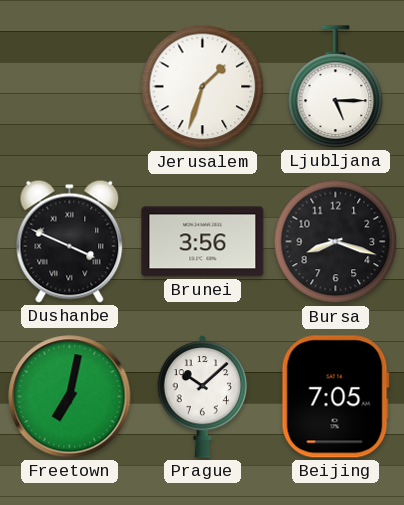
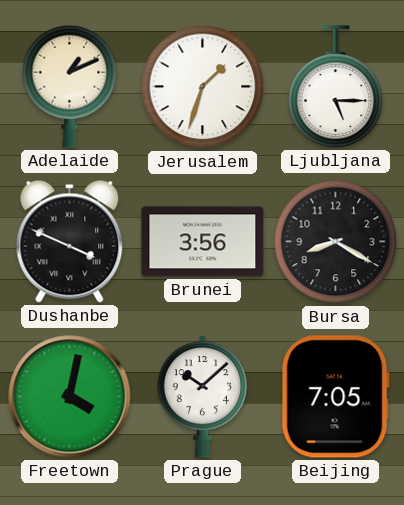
Adelaide: none -> 1:11
Bursa: 8:18 -> 8:20
Freetown: 7:02 -> 4:02
